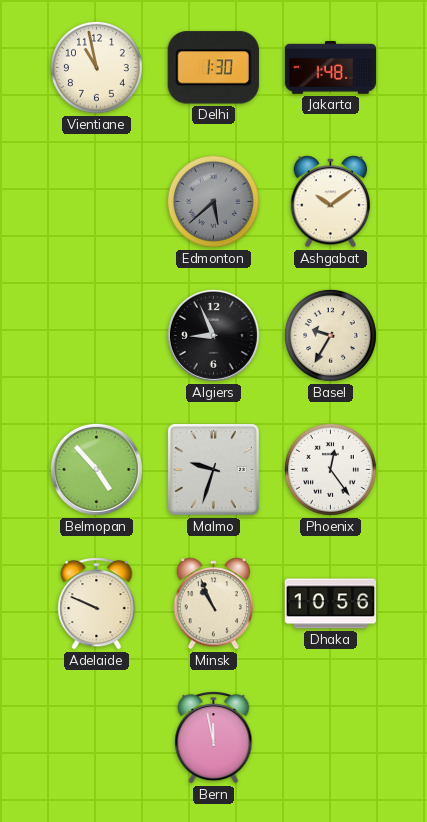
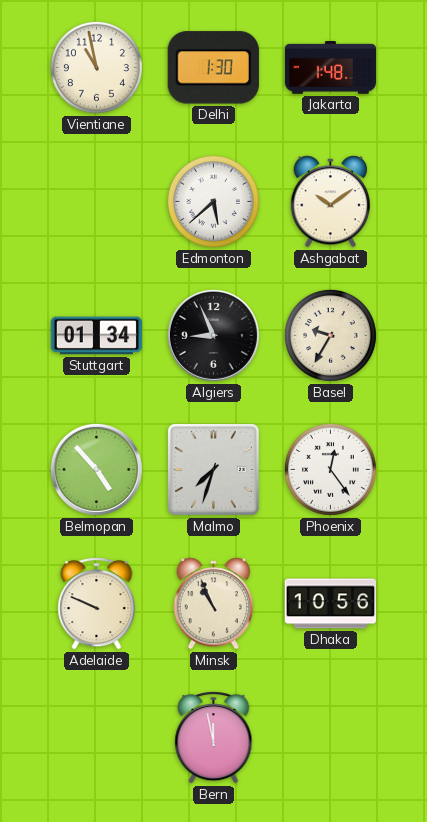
Edmonton dial: grey -> white
Stuttgart: none -> 01:34
Malmo: 9:33 -> 7:33
